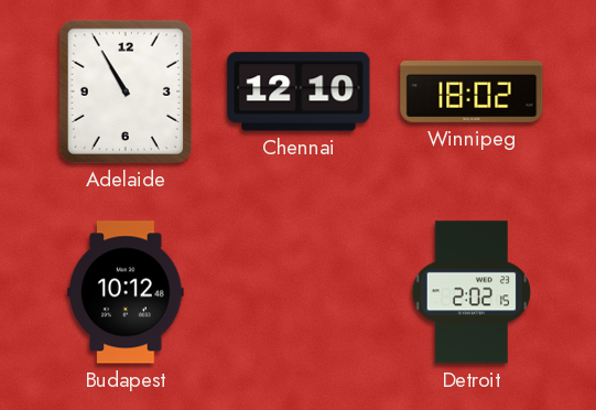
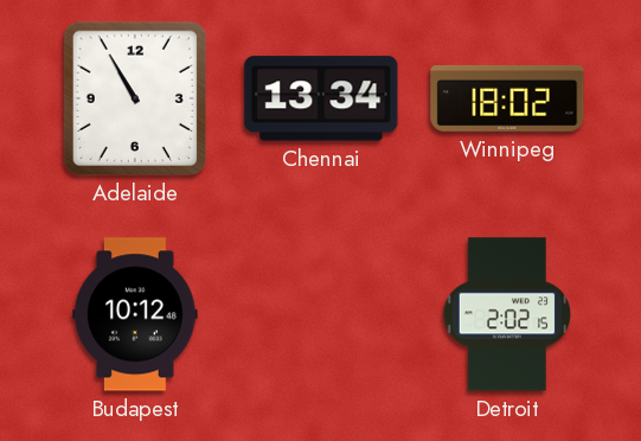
Chennai: 12:10 -> 13:34
